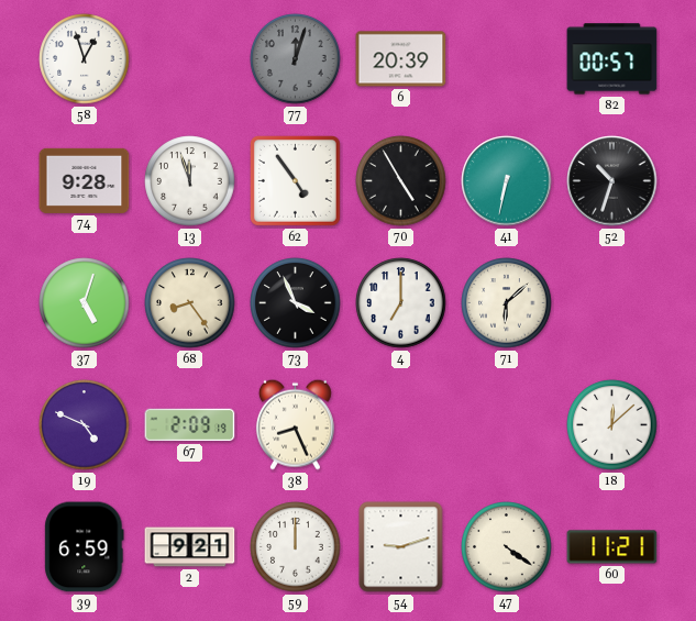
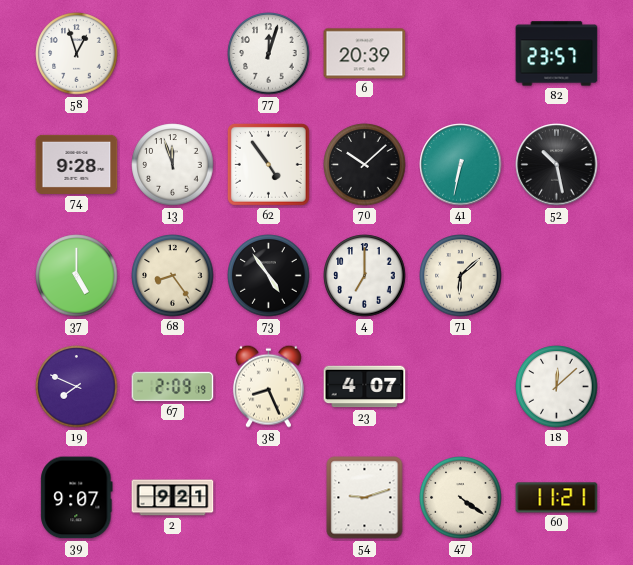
77 dial: grey -> white
82: 00:57 -> 23:57
70: 4:55 -> 10:08
52: 10:33 -> 10:28
37: 5:03 -> 5:00
73: 3:56 -> 4:54
19: 4:49 -> 7:49
23: none -> 4:07
39: 6:59 -> 9:07
59: 12:00 -> none
